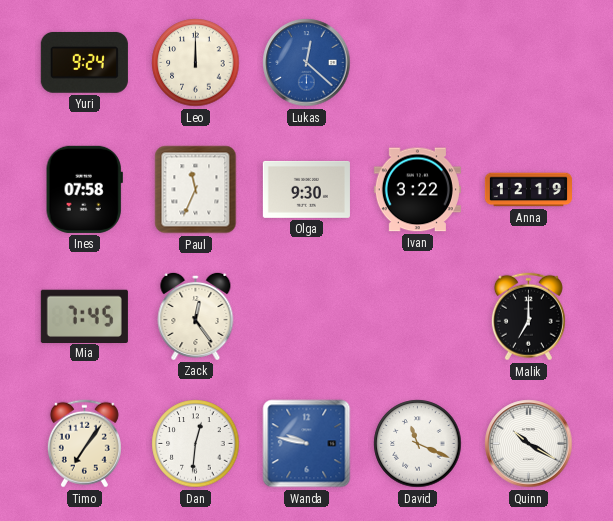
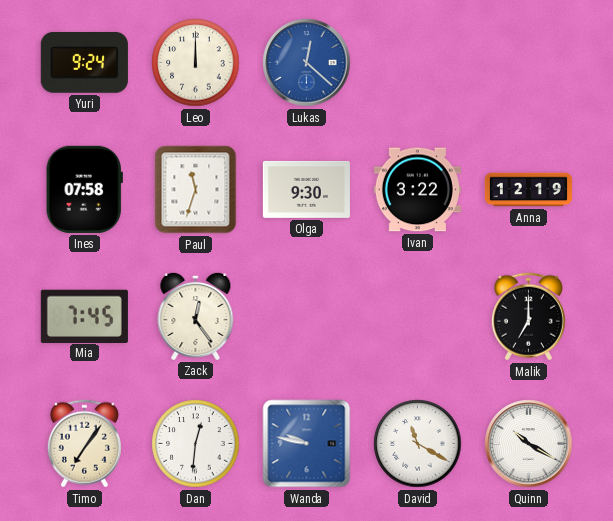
Paul: 11:34 -> 11:33
David: 11:19 -> 11:20
